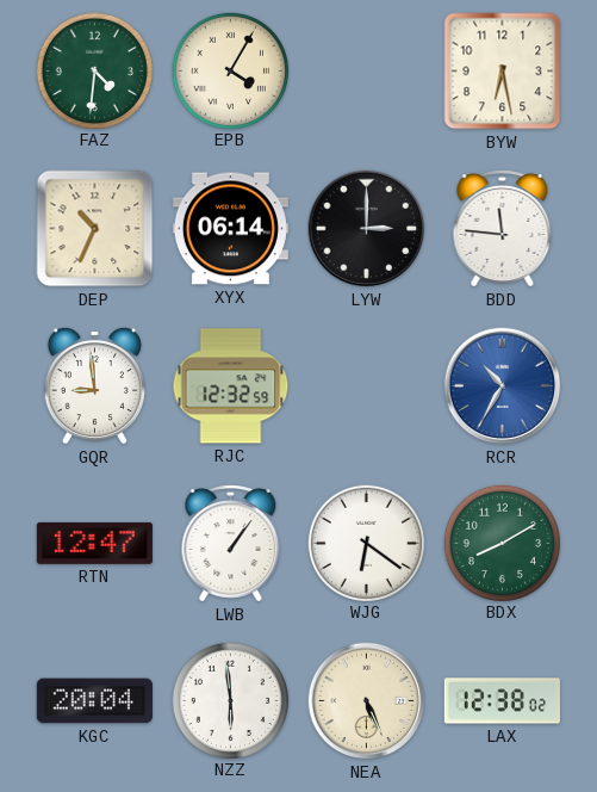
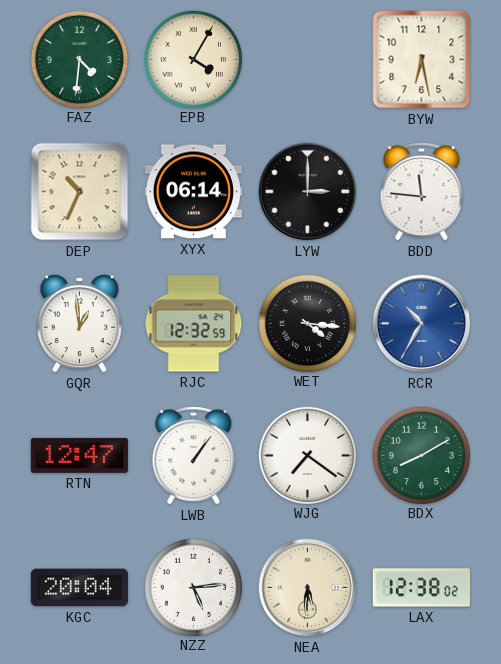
GQR: 8:59 -> 12:59
WET: none -> 4:16
WJG: 6:21 -> 7:21
NZZ: 5:59 -> 5:14
NEA: 5:26 -> 5:31
